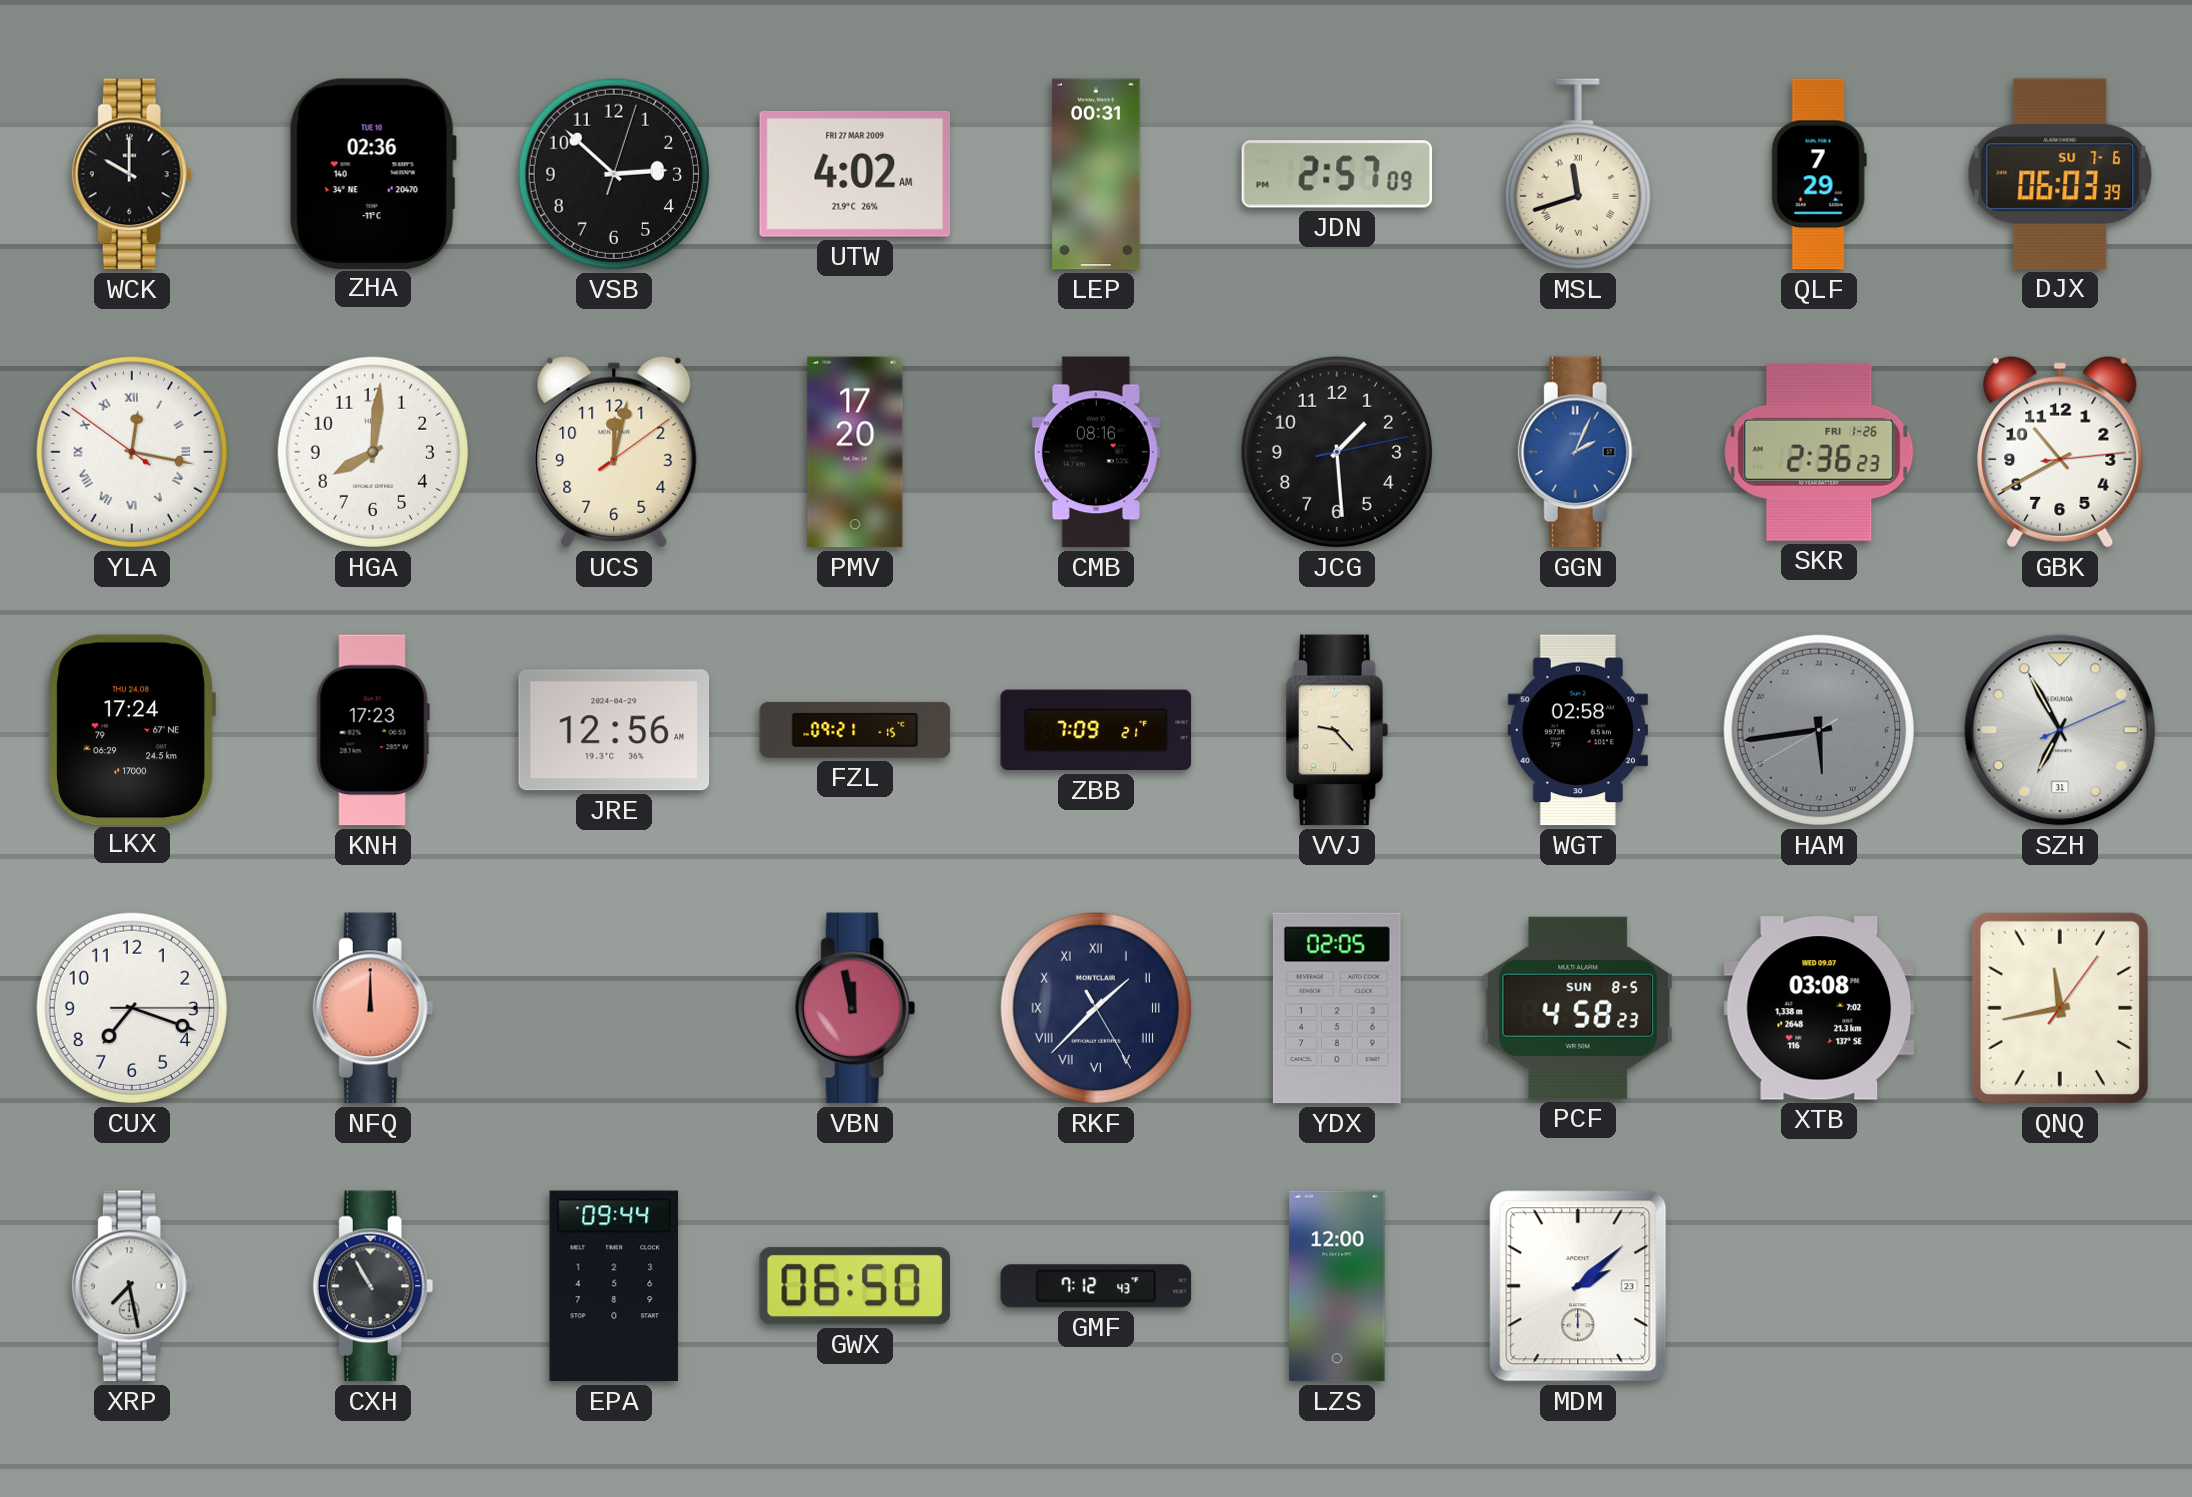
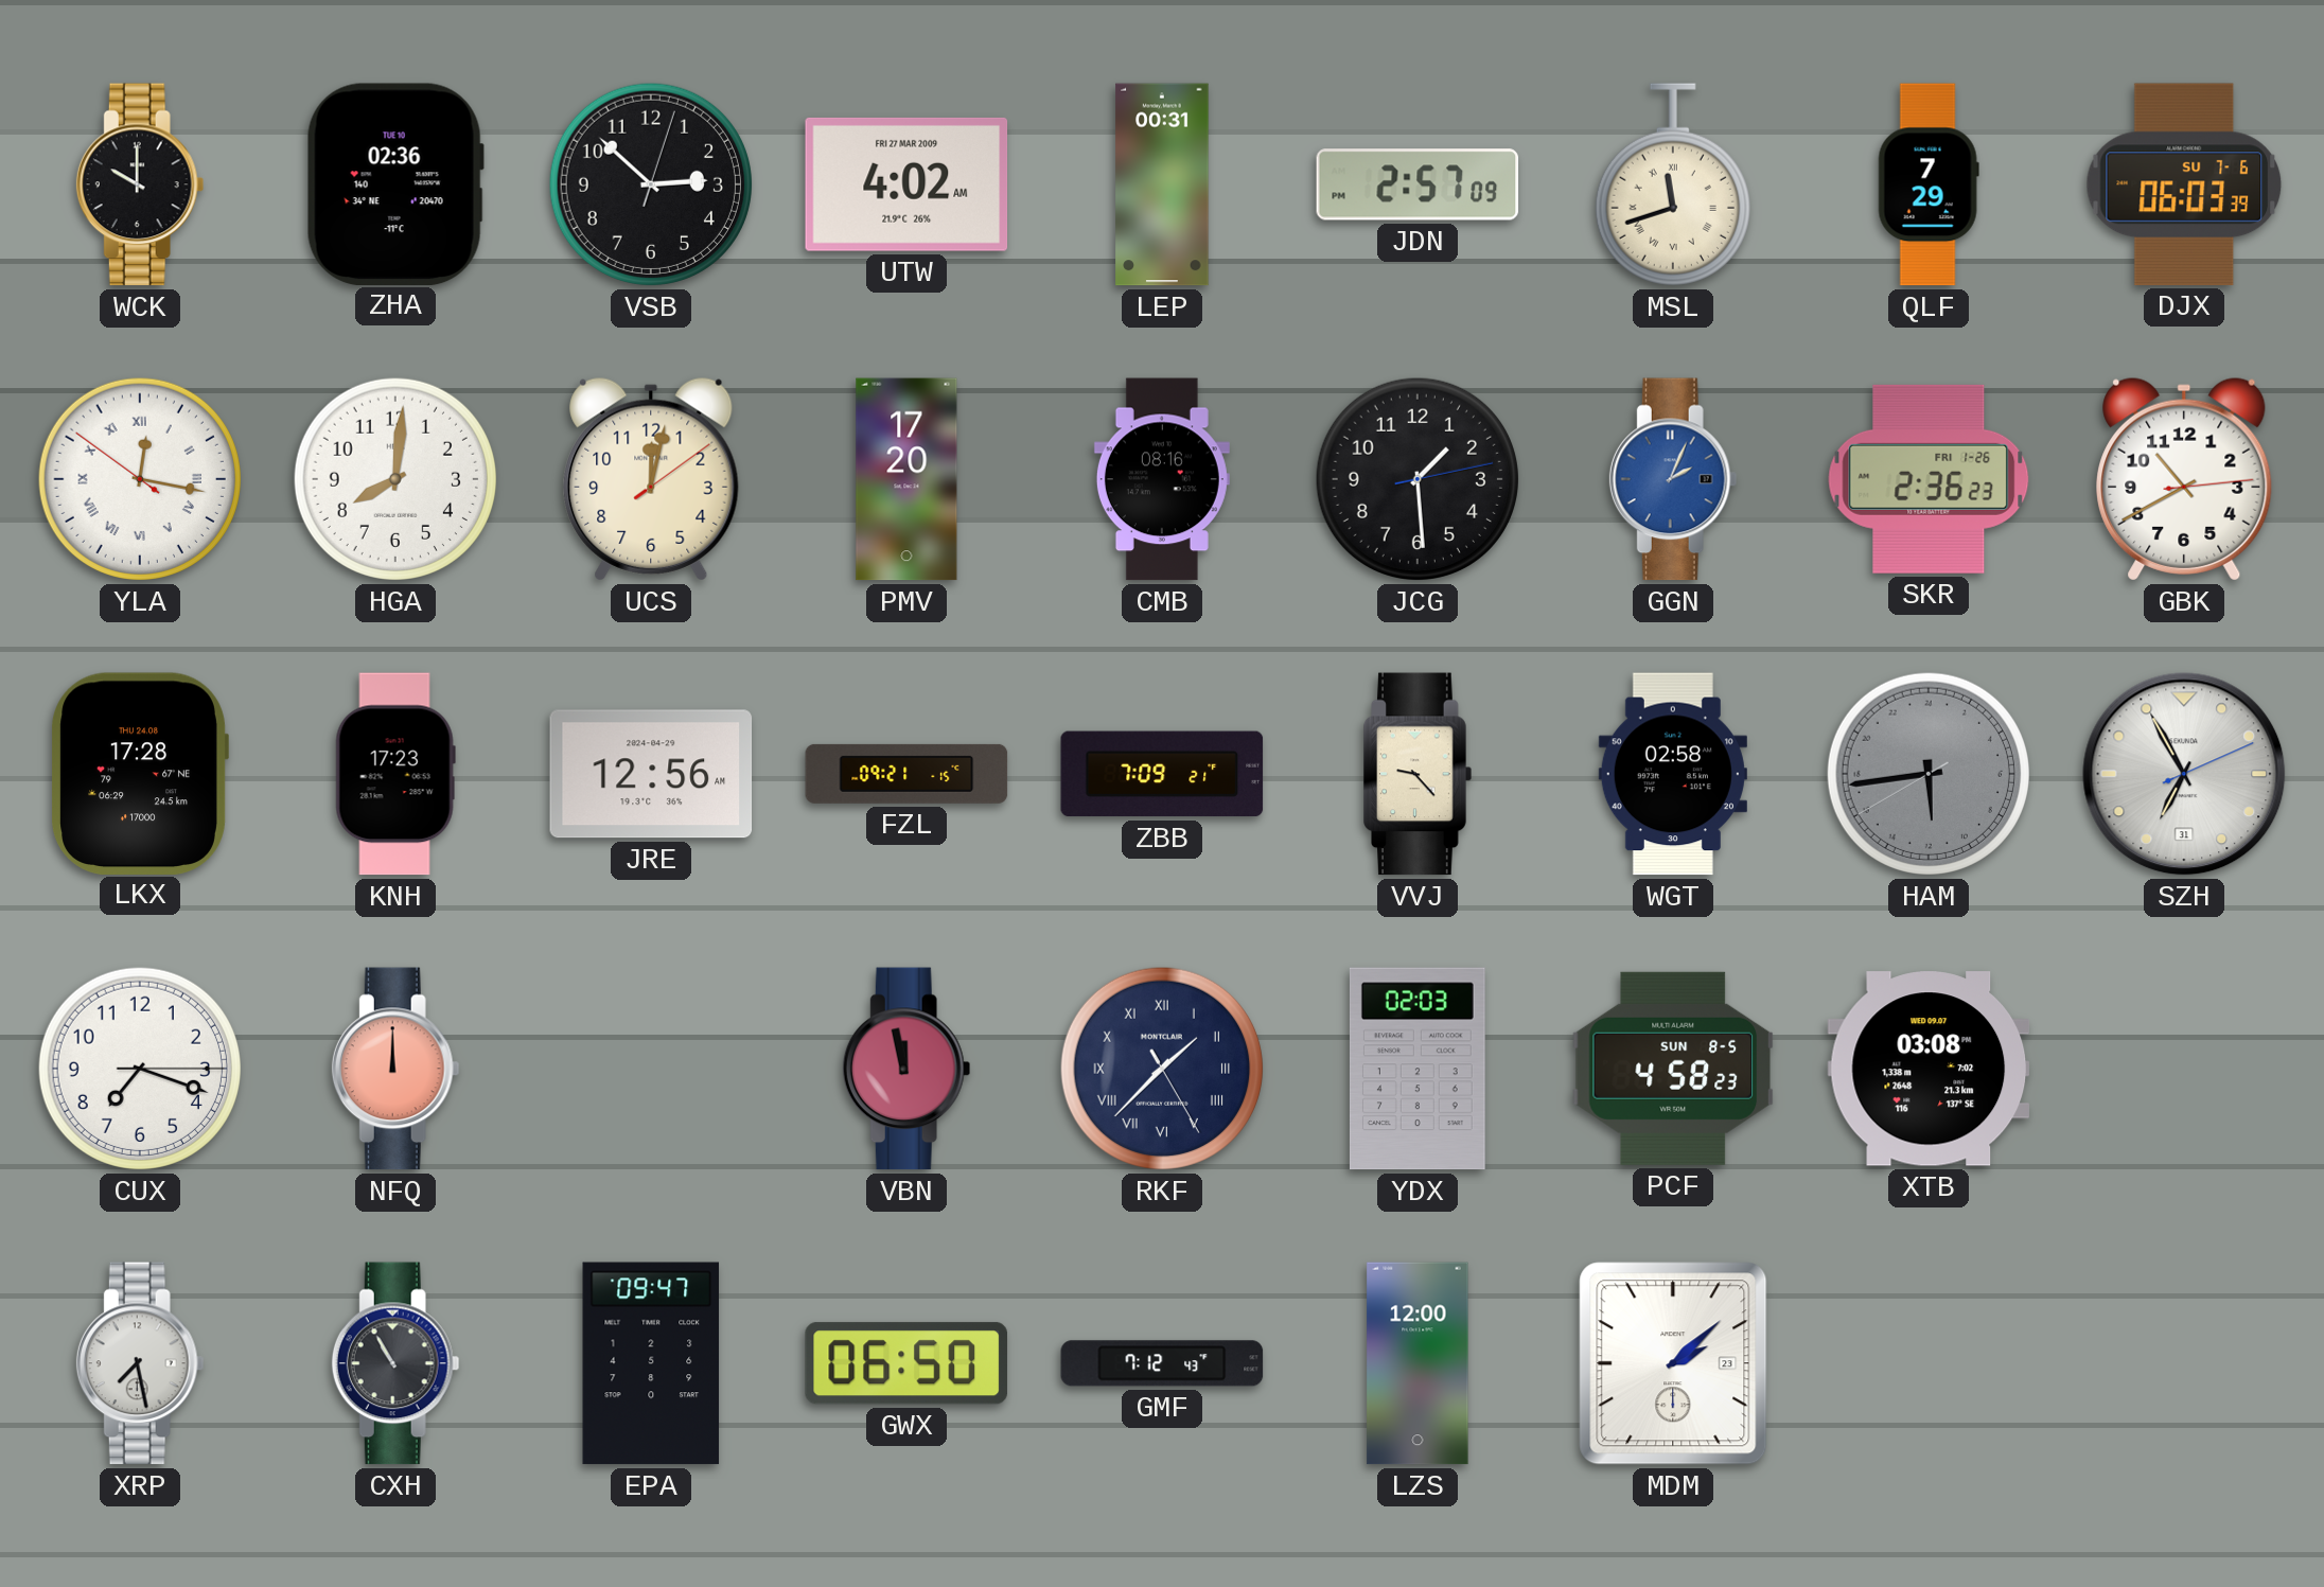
LKX: 17:24 -> 17:28
YDX: 02:05 -> 02:03
QNQ: 11:43 -> none
EPA: 09:44 -> 09:47
